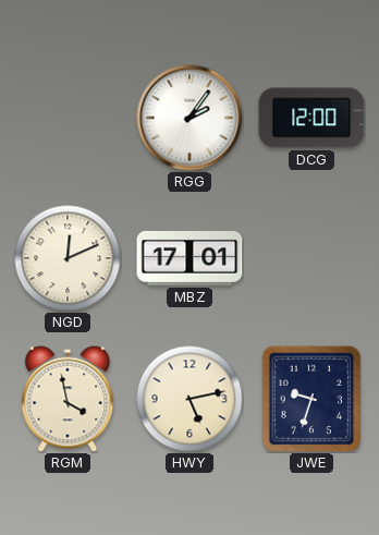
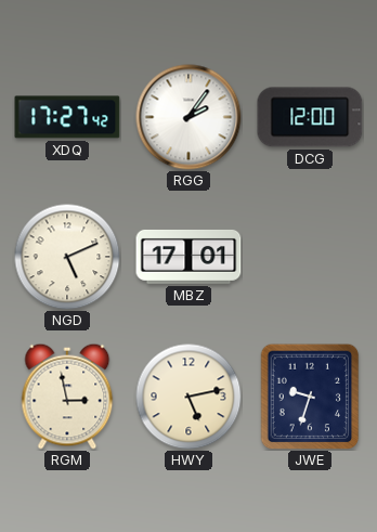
XDQ: none -> 17:27
NGD: 12:11 -> 5:11
RGM: 3:58 -> 2:58
